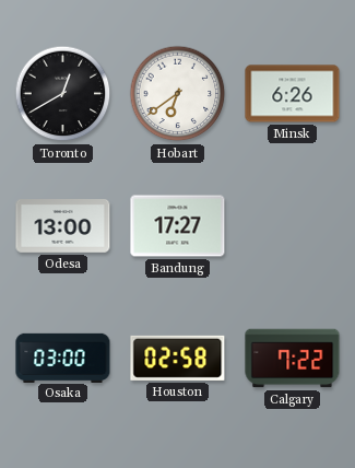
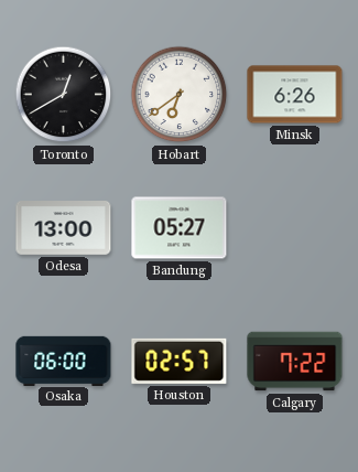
Bandung: 17:27 -> 05:27
Osaka: 03:00 -> 06:00
Houston: 02:58 -> 02:57
